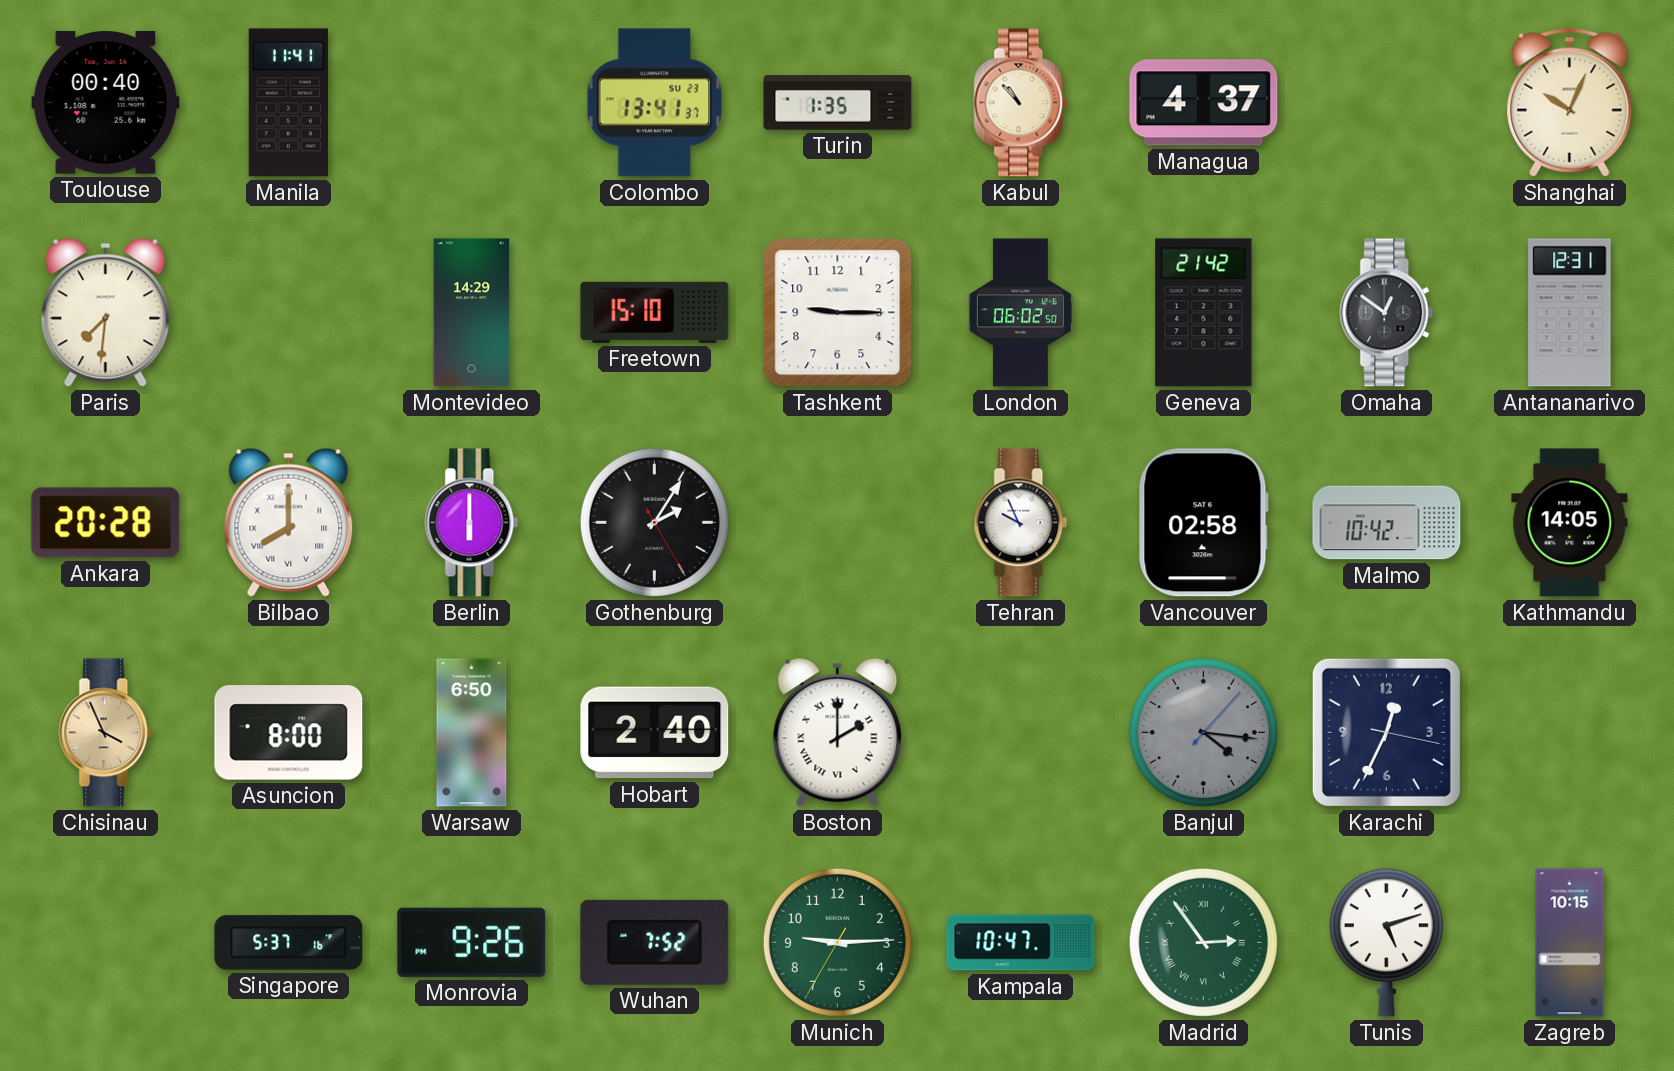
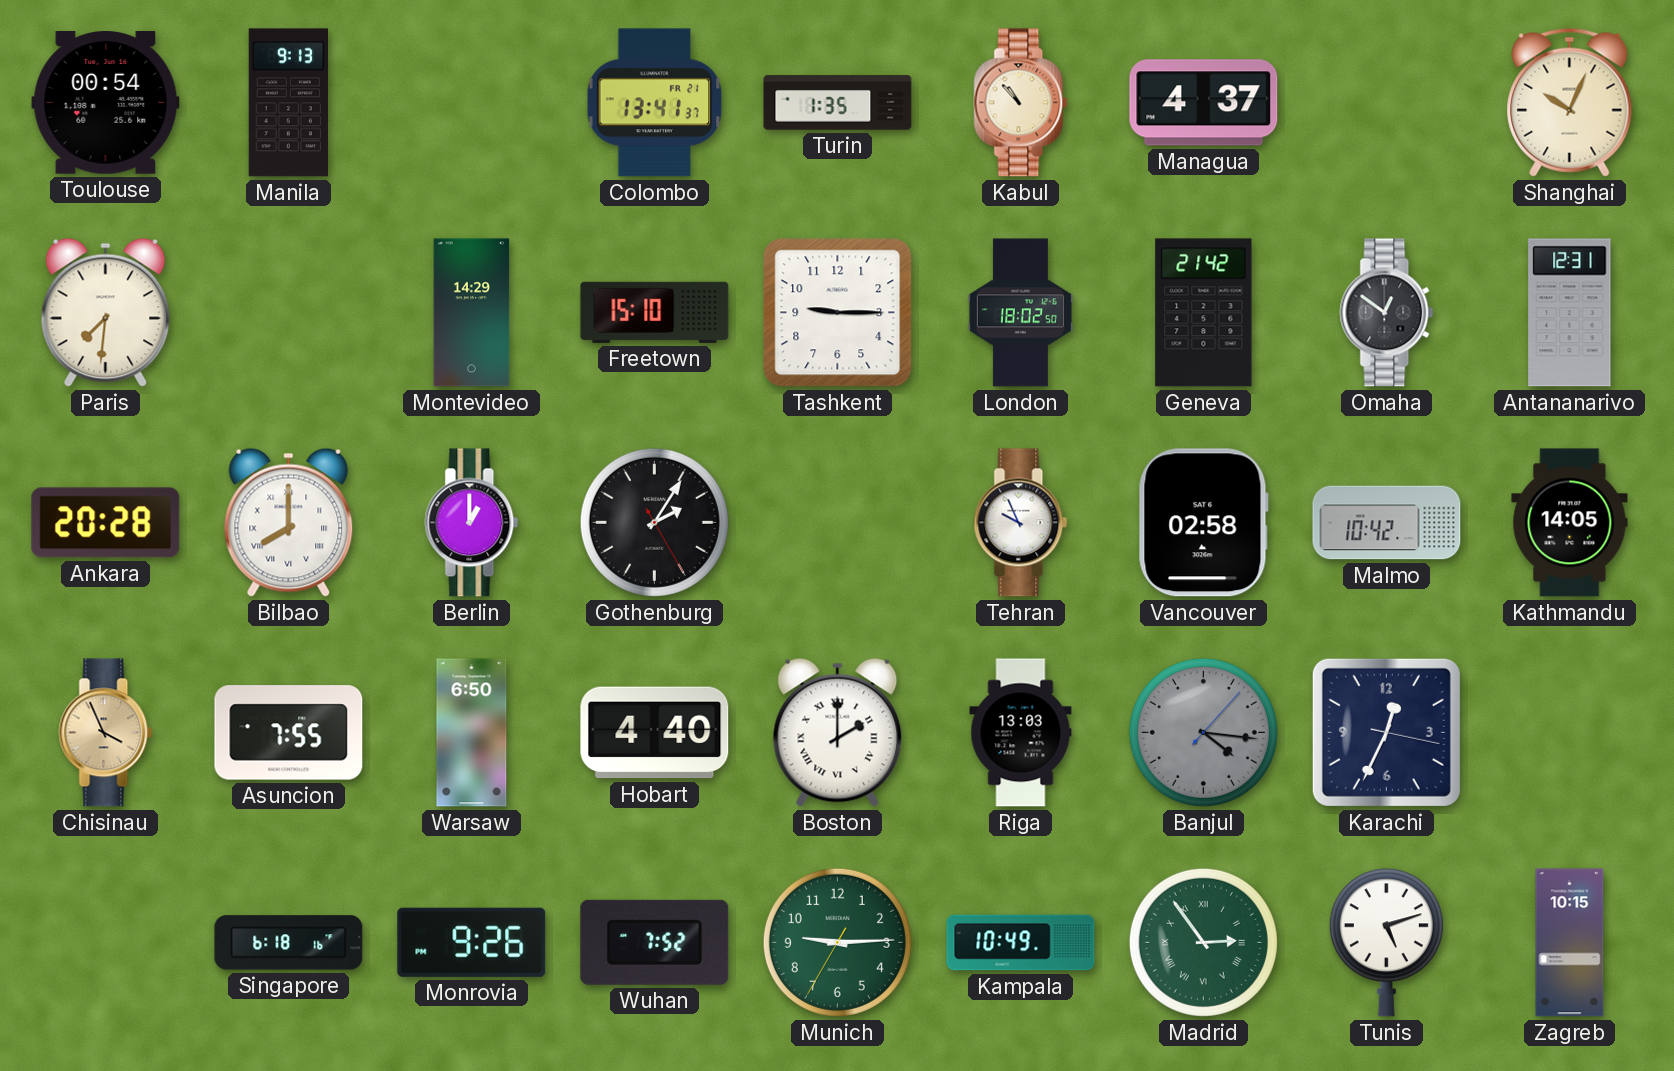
Toulouse: 00:40 -> 00:54
Manila: 11:41 -> 9:13
Colombo date: SU 23 -> FR 21
London: 06:02 -> 18:02
Berlin: 6:00 -> 1:00
Asuncion: 8:00 -> 7:55
Hobart: 2:40 -> 4:40
Riga: none -> 13:03
Singapore: 5:37 -> 6:18
Kampala: 10:47 -> 10:49
